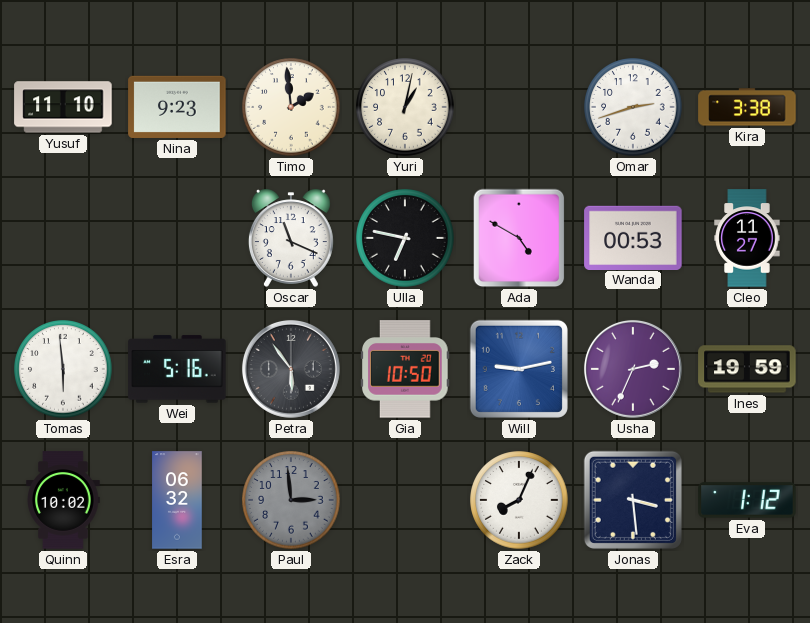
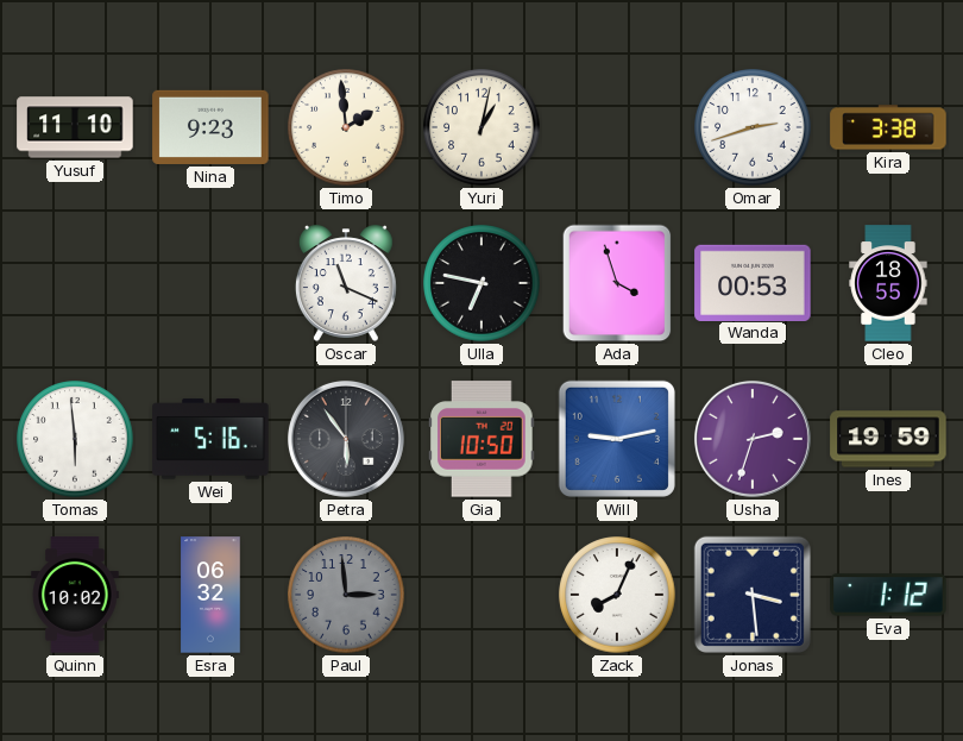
Ada: 4:50 -> 3:57
Cleo: 11:27 -> 18:55
Usha: 2:34 -> 2:33
